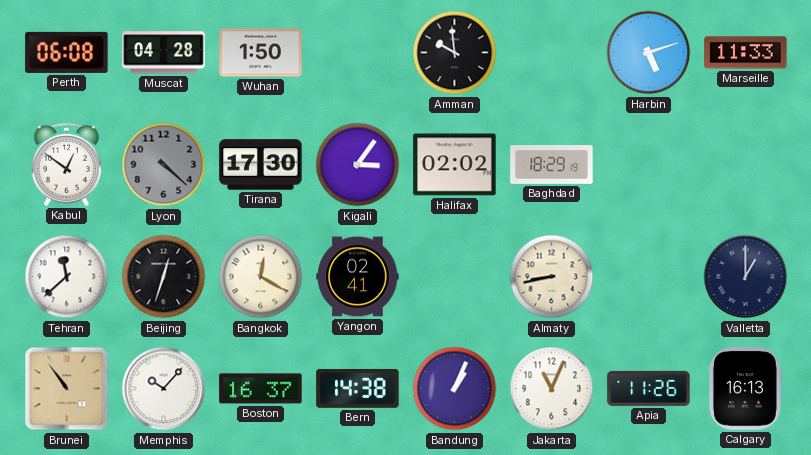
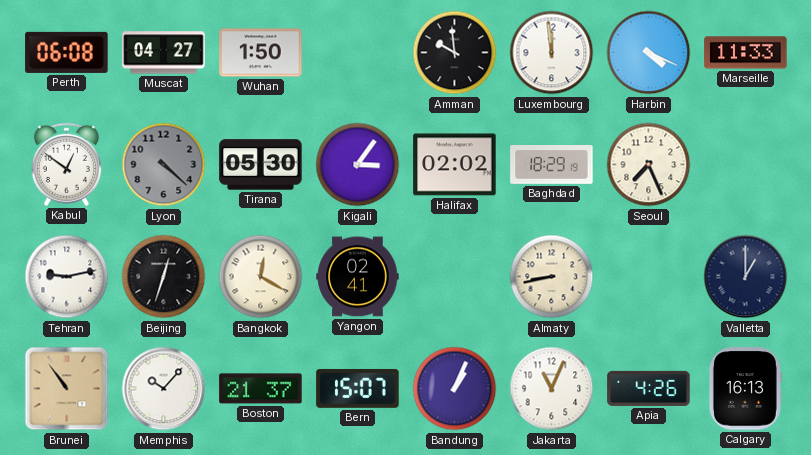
Muscat: 04:28 -> 04:27
Luxembourg: none -> 11:59
Harbin: 5:12 -> 4:19
Tirana: 17:30 -> 05:30
Seoul: none -> 7:26
Tehran: 11:38 -> 9:13
Boston: 16:37 -> 21:37
Bern: 14:38 -> 15:07
Apia: 11:26 -> 4:26
